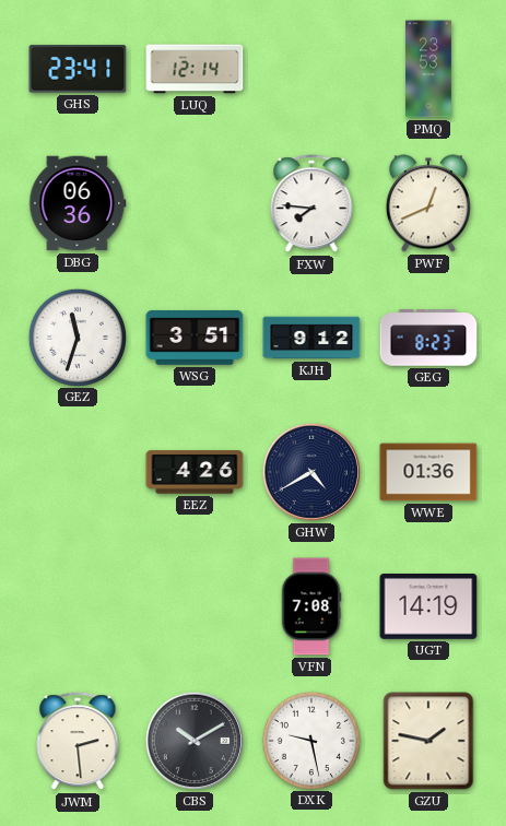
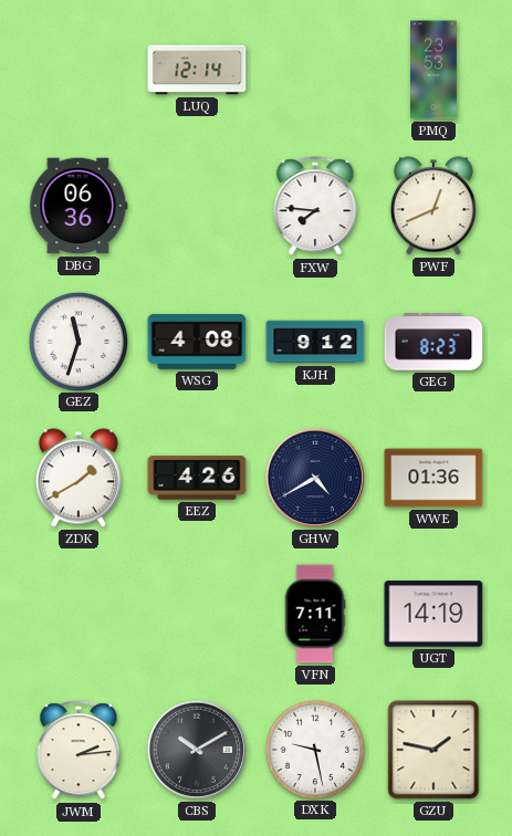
GHS: 23:41 -> none
WSG: 3:51 -> 4:08
ZDK: none -> 1:40
VFN: 7:08 -> 7:11
JWM: 2:29 -> 2:14
